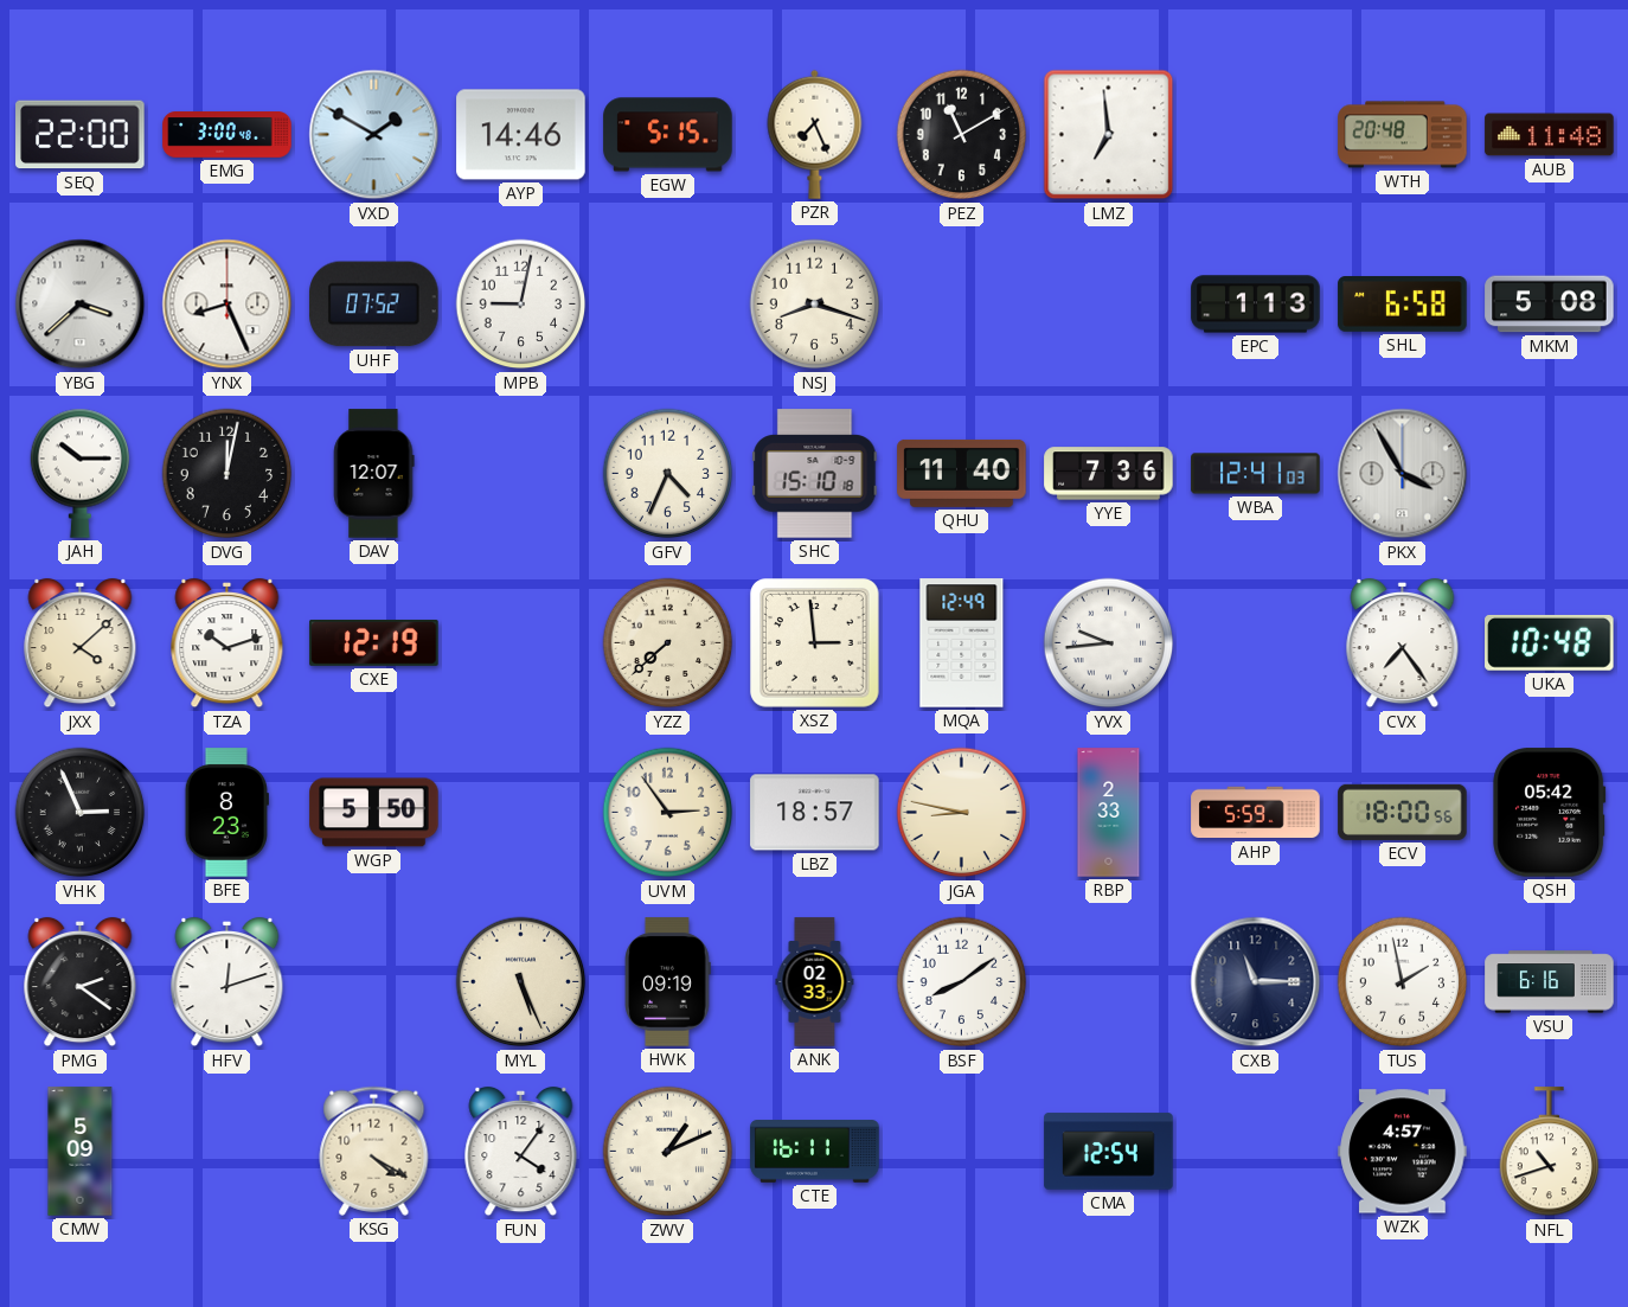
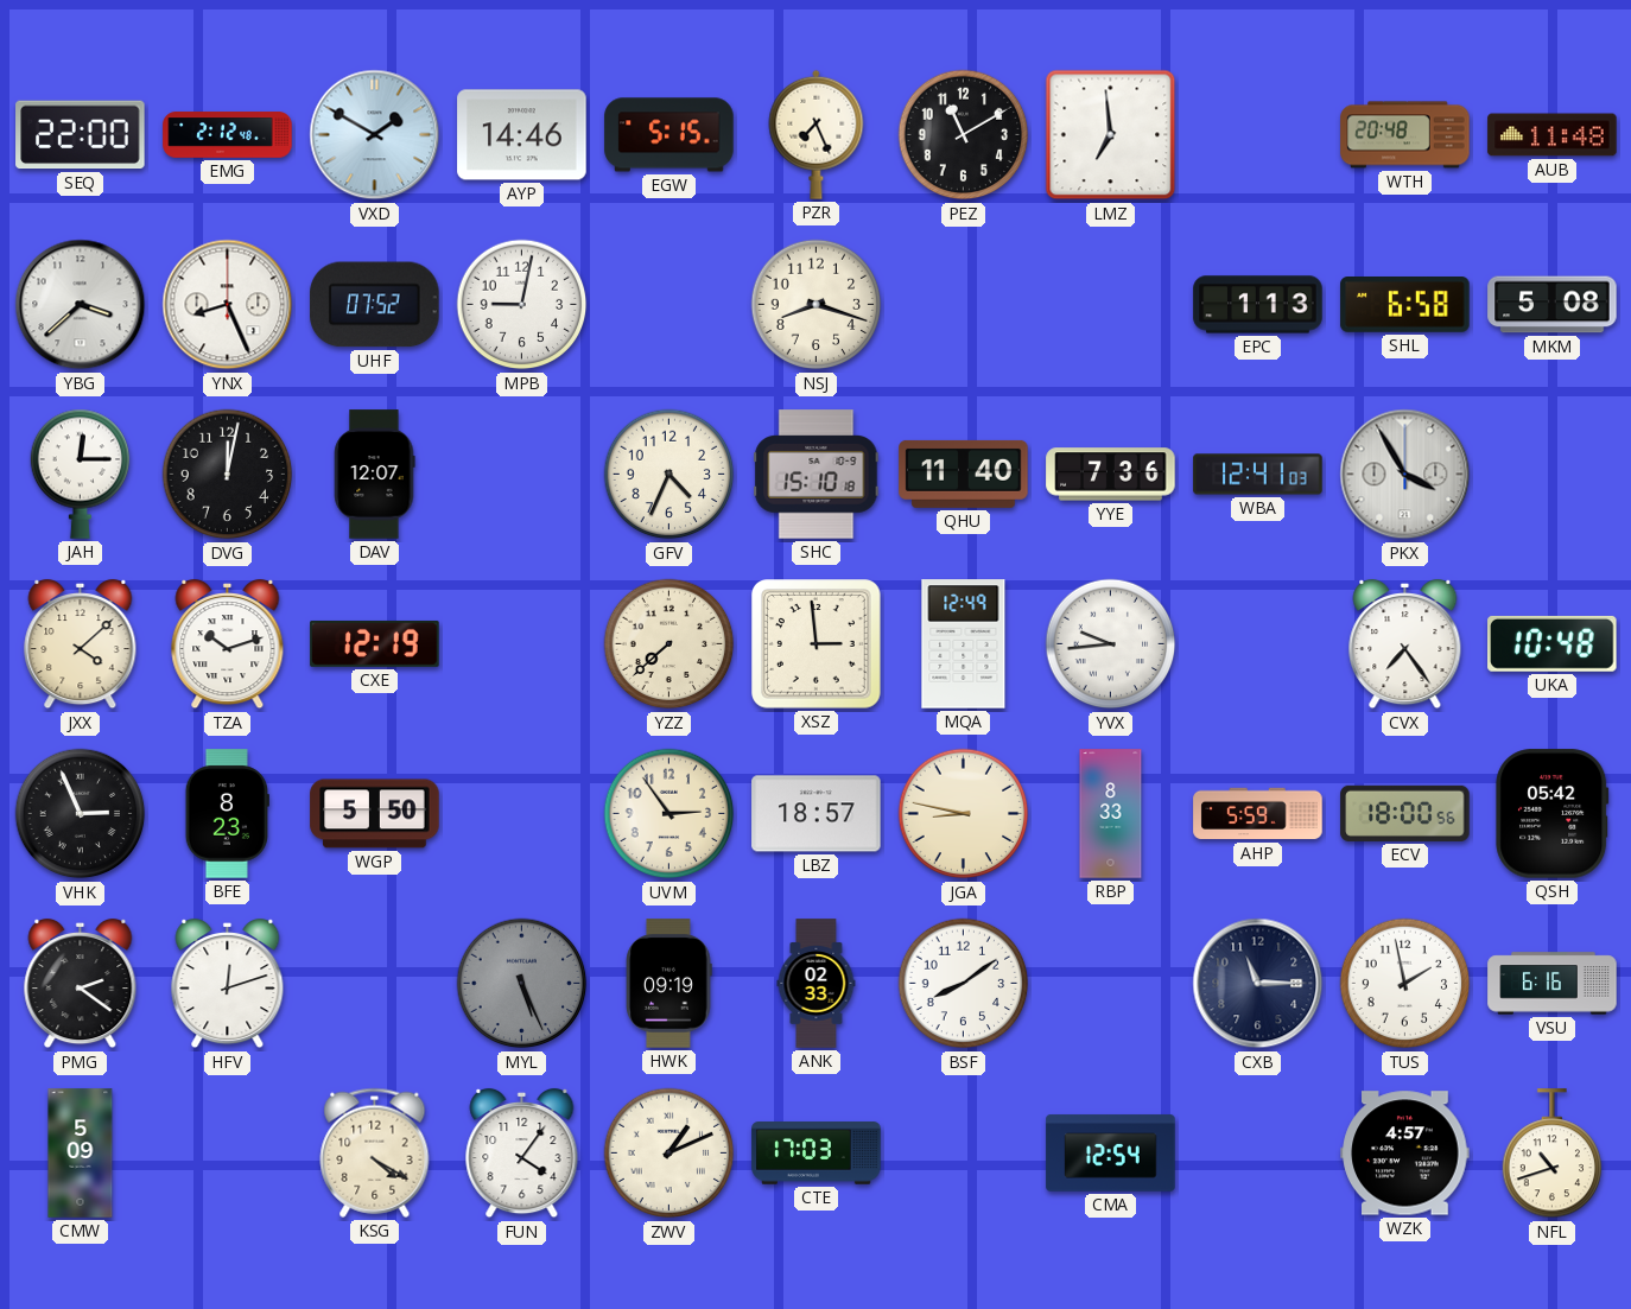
EMG: 3:00 -> 2:12
JAH: 10:15 -> 12:15
RBP: 2:33 -> 8:33
MYL dial: cream -> grey
CTE: 16:11 -> 17:03
